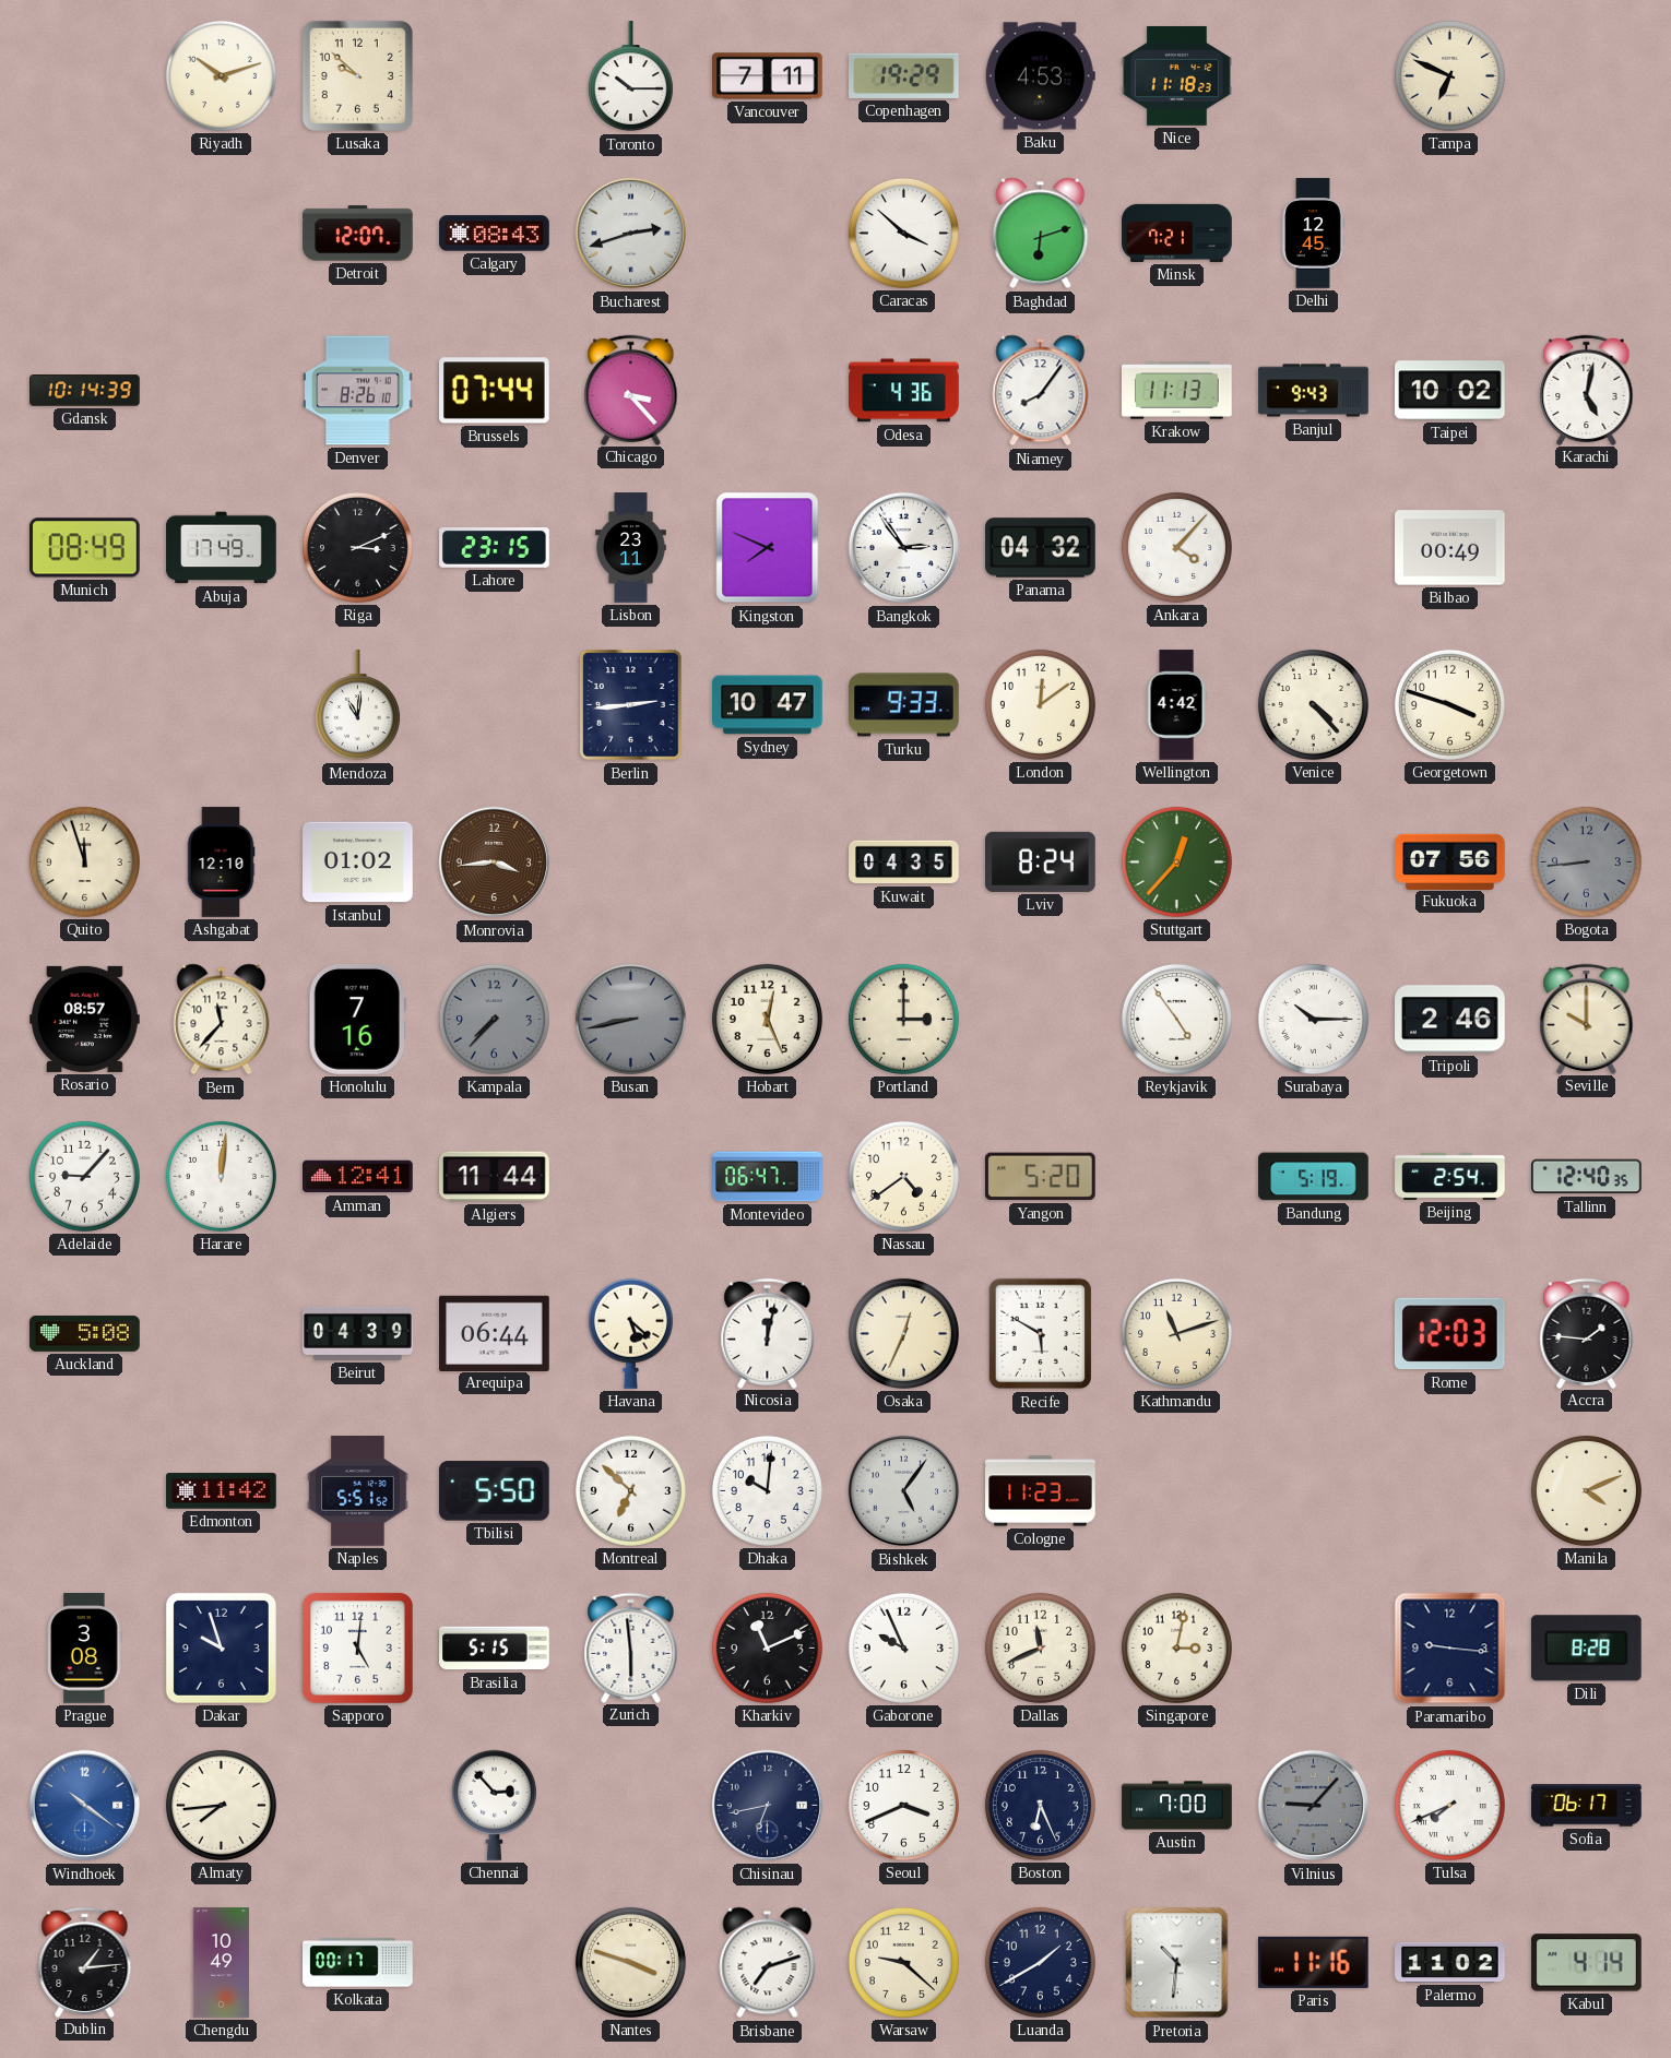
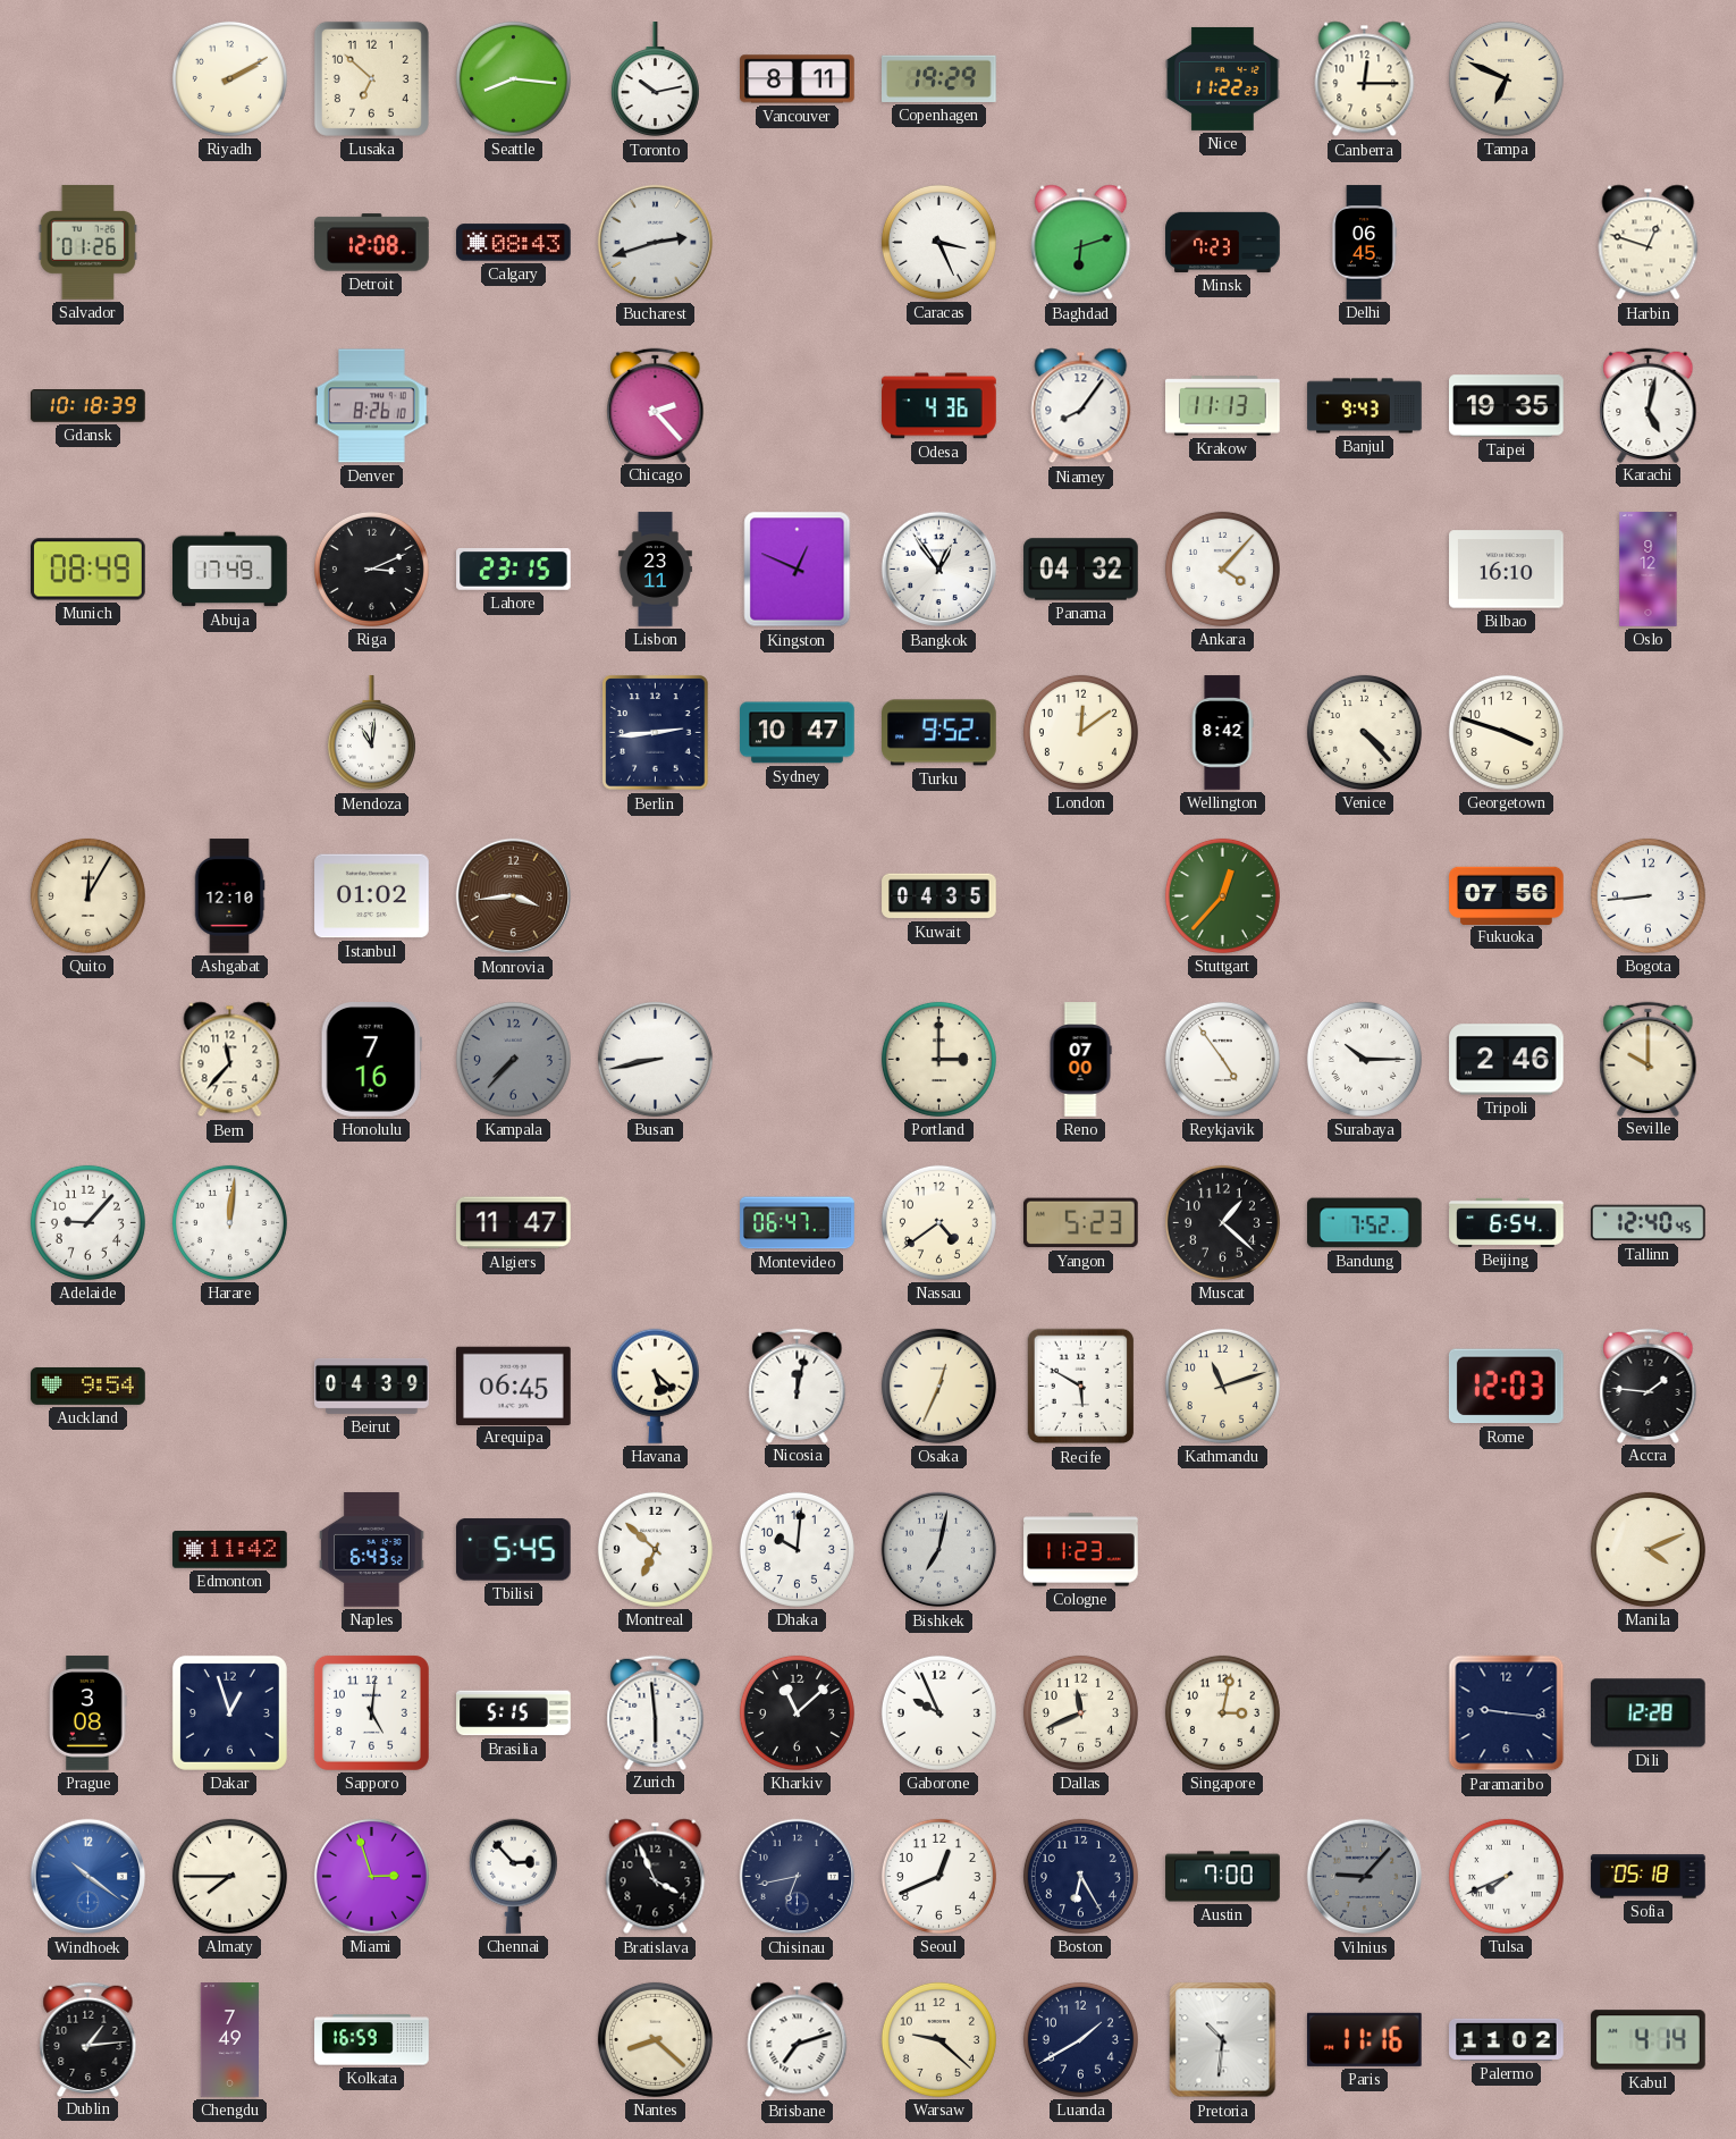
Riyadh: 10:12 -> 2:10
Lusaka: 9:52 -> 6:52
Seattle: none -> 8:16
Toronto: 10:15 -> 10:13
Vancouver: 7:11 -> 8:11
Baku: 4:53 -> none
Nice: 11:18 -> 11:22
Canberra: none -> 12:15
Salvador: none -> 01:26
Detroit: 12:07 -> 12:08
Caracas: 3:52 -> 3:26
Minsk: 7:21 -> 7:23
Delhi: 12:45 -> 06:45
Harbin: none -> 12:48
Gdansk: 10:14 -> 10:18
Brussels: 07:44 -> none
Chicago: 3:23 -> 2:23
Taipei: 10:02 -> 19:35
Kingston: 7:49 -> 12:49
Bangkok: 2:54 -> 12:54
Bilbao: 00:49 -> 16:10
Oslo: none -> 9:12
Turku: 9:33 -> 9:52
Wellington: 4:42 -> 8:42
Quito: 11:57 -> 12:05
Lviv: 8:24 -> none
Bogota dial: grey -> white
Rosario: 08:57 -> none
Busan dial: grey -> white
Hobart: 12:26 -> none
Reno: none -> 07:00
Amman: 12:41 -> none
Algiers: 11:44 -> 11:47
Yangon: 5:20 -> 5:23
Muscat: none -> 1:22
Bandung: 5:19 -> 7:52
Beijing: 2:54 -> 6:54
Tallinn: 12:40:35 -> 12:40:45
Auckland: 5:08 -> 9:54
Arequipa: 06:44 -> 06:45
Naples: 5:51 -> 6:43
Tbilisi: 5:50 -> 5:45
Bishkek: 5:06 -> 7:02
Dakar: 9:57 -> 12:57
Kharkiv: 11:11 -> 11:08
Dili: 8:28 -> 12:28
Almaty: 7:44 -> 7:45
Miami: none -> 2:57
Bratislava: none -> 3:56
Seoul: 3:41 -> 12:41
Boston: 6:26 -> 6:25
Sofia: 06:17 -> 05:18
Chengdu: 10:49 -> 7:49
Kolkata: 00:17 -> 16:59
Nantes: 3:48 -> 8:22
